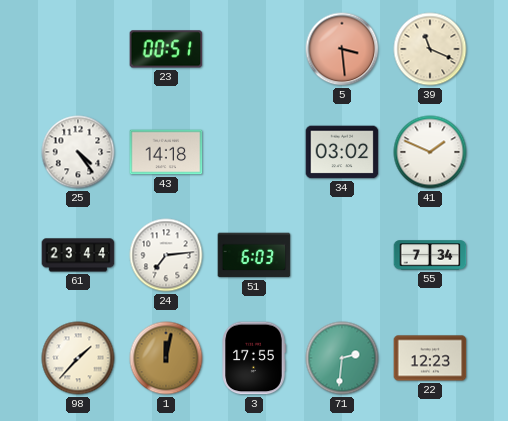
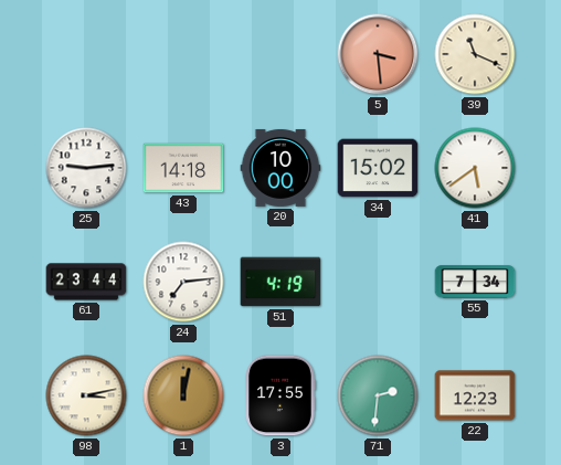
23: 00:51 -> none
25: 4:24 -> 9:14
20: none -> 10:00
34: 03:02 -> 15:02
41: 1:49 -> 5:39
51: 6:03 -> 4:19
98: 1:37 -> 3:13
